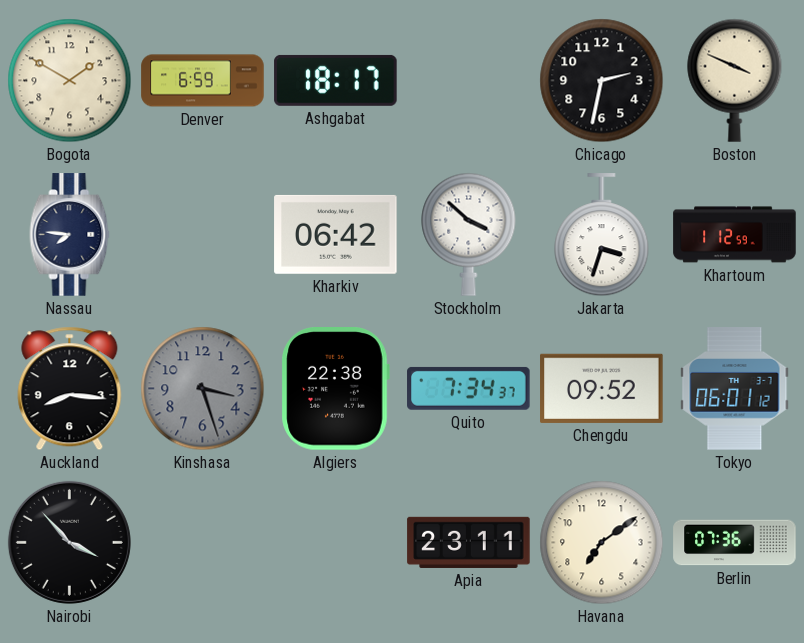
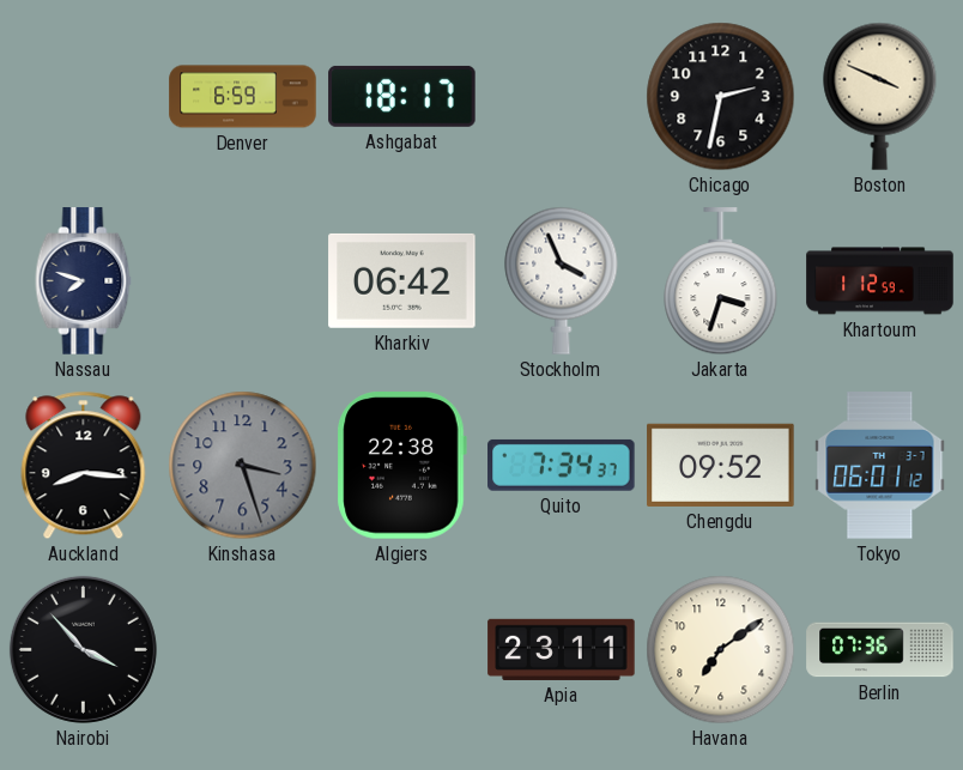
Bogota: 1:50 -> none
Nassau: 7:46 -> 7:48
Stockholm: 3:52 -> 3:56
